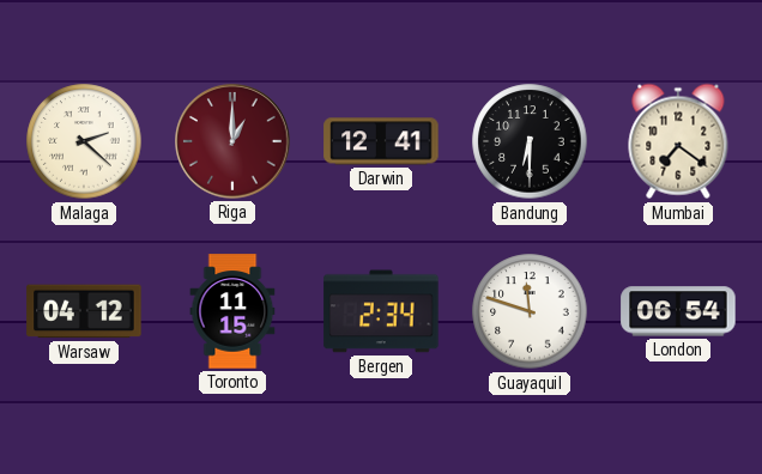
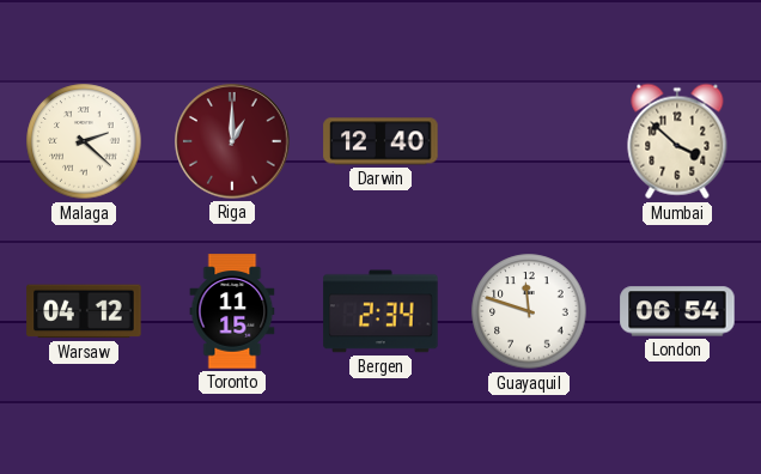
Darwin: 12:41 -> 12:40
Bandung: 6:30 -> none
Mumbai: 7:21 -> 3:52
